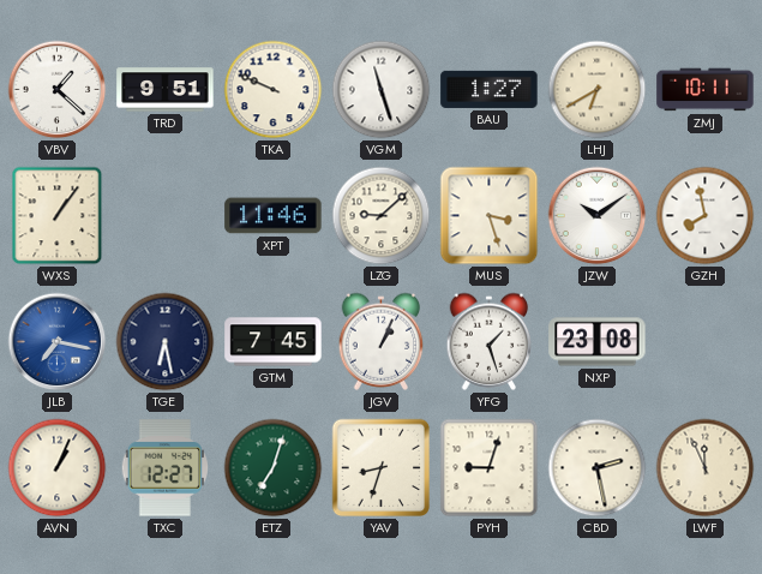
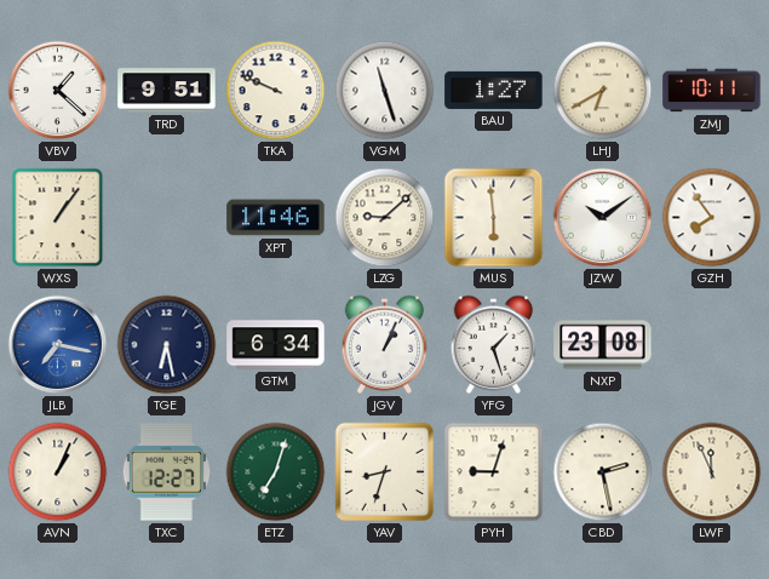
MUS: 3:27 -> 5:59
GZH: 7:58 -> 7:54
GTM: 7:45 -> 6:34
